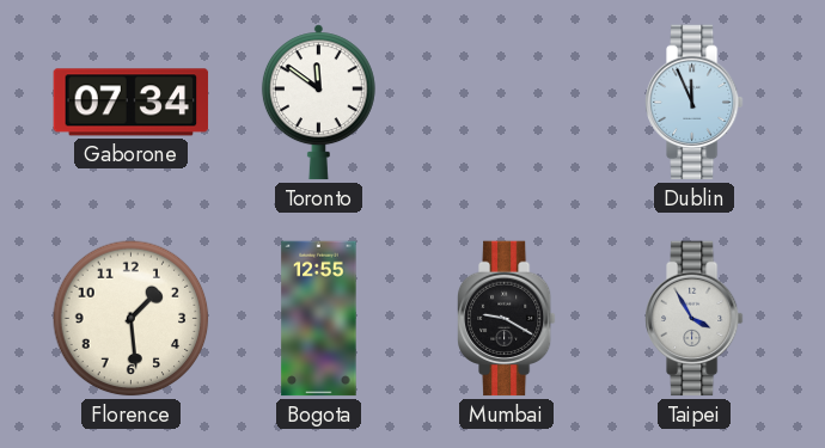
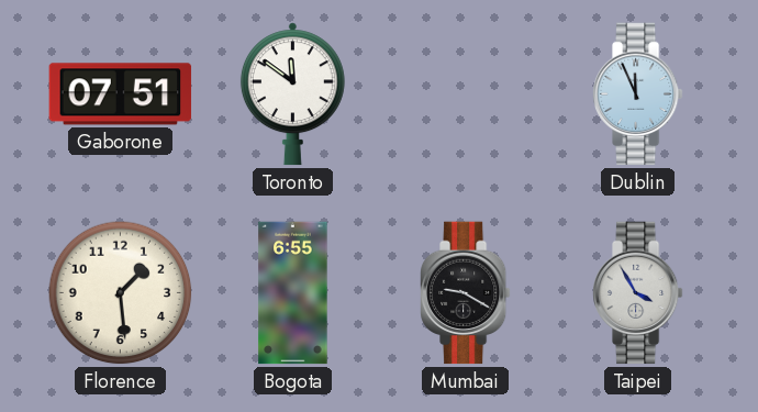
Gaborone: 07:34 -> 07:51
Bogota: 12:55 -> 6:55
